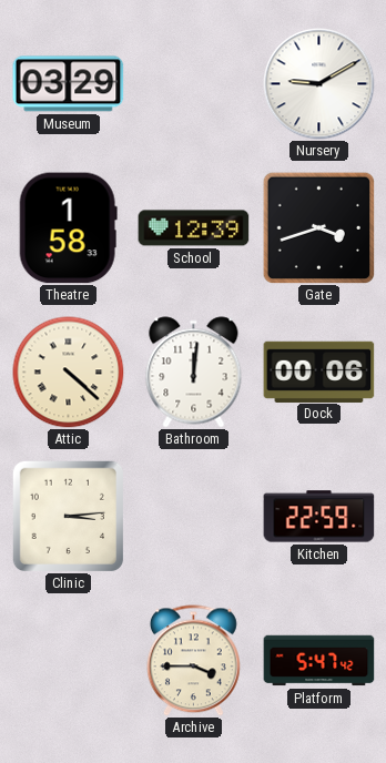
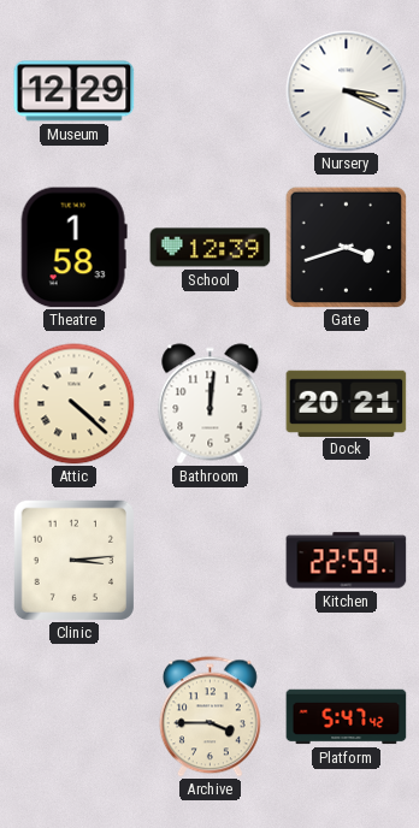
Museum: 03:29 -> 12:29
Nursery: 9:10 -> 3:19
Dock: 00:06 -> 20:21
